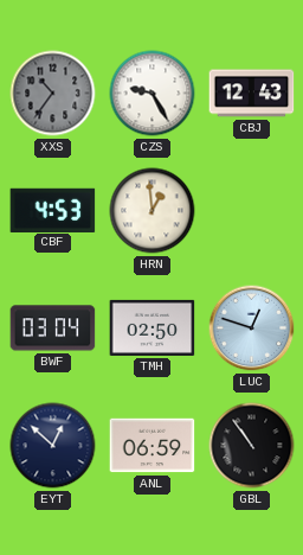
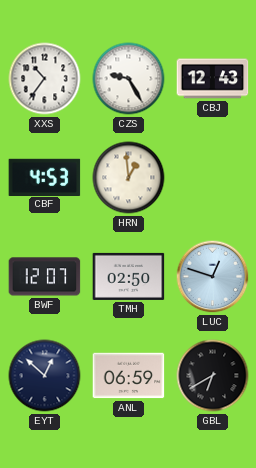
XXS dial: grey -> white
BWF: 03:04 -> 12:07
GBL: 10:54 -> 6:40
